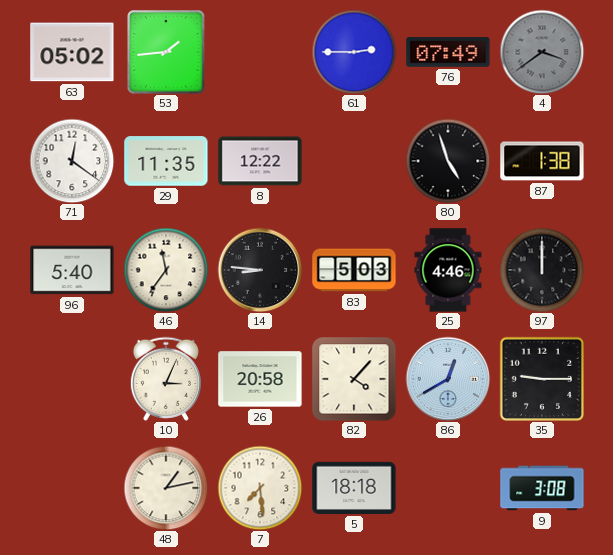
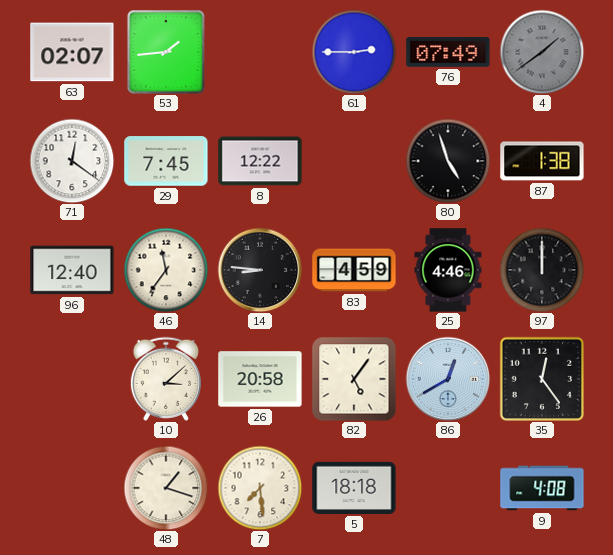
63: 05:02 -> 02:07
4: 3:39 -> 1:39
29: 11:35 -> 7:45
96: 5:40 -> 12:40
83: 5:03 -> 4:59
10: 3:04 -> 3:08
82: 4:07 -> 5:06
35: 9:15 -> 12:24
48: 1:13 -> 1:18
9: 3:08 -> 4:08
